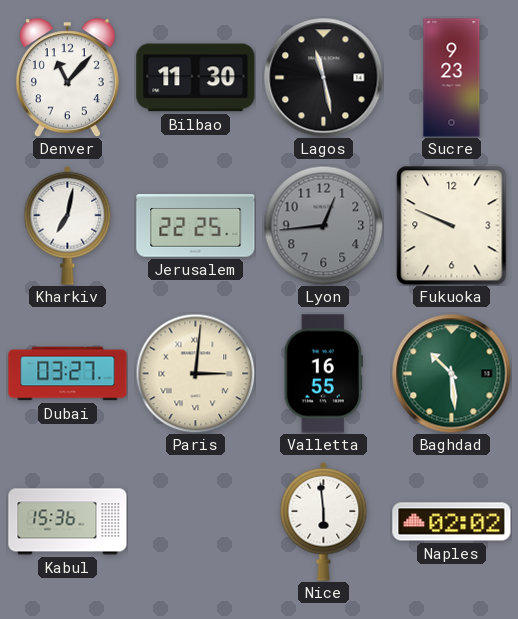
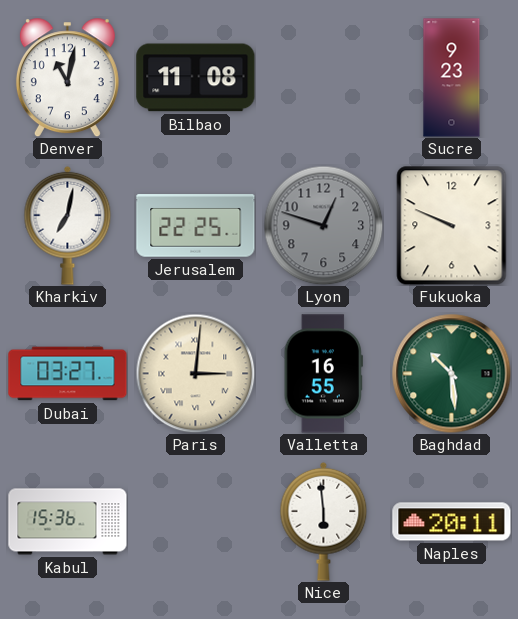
Denver: 11:07 -> 11:02
Bilbao: 11:30 -> 11:08
Lagos: 11:28 -> none
Lyon: 12:44 -> 12:48
Naples: 02:02 -> 20:11
